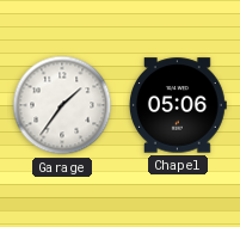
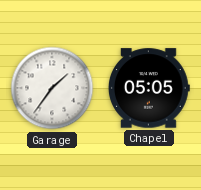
Chapel: 05:06 -> 05:05
